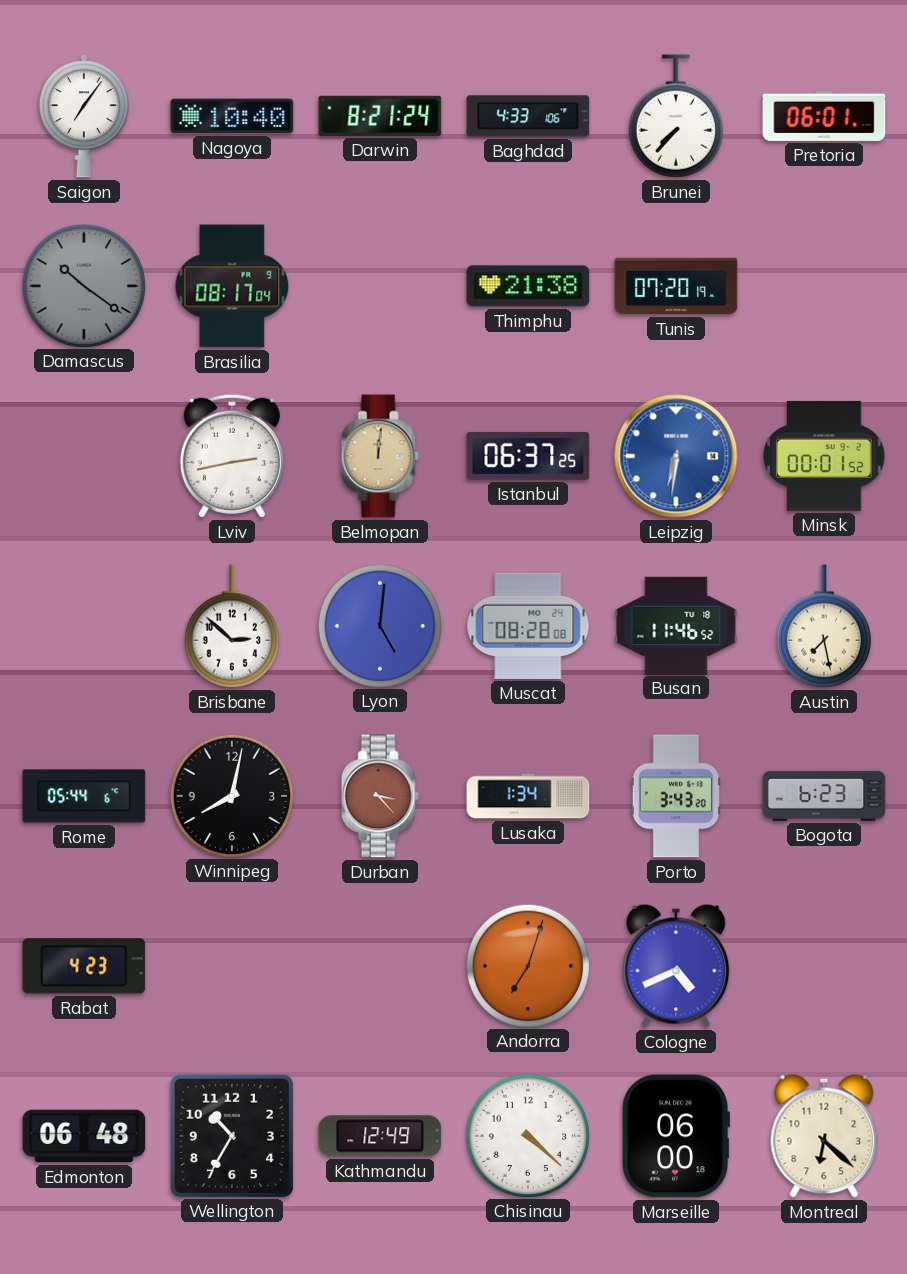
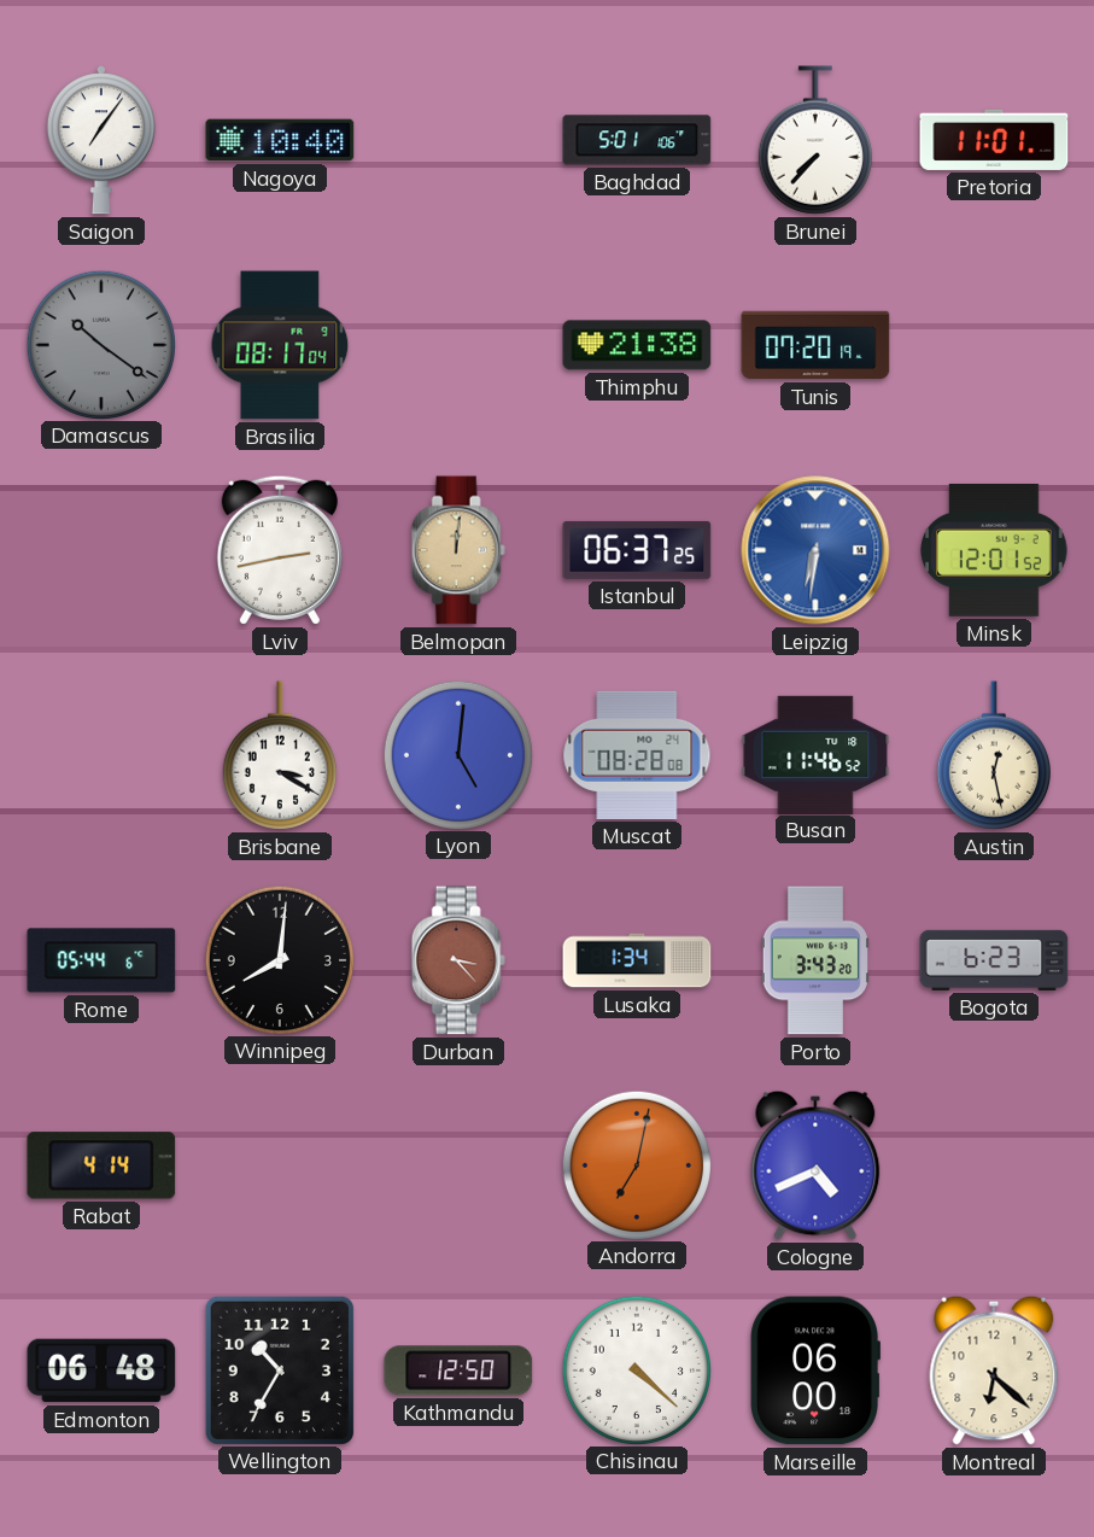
Darwin: 8:21 -> none
Baghdad: 4:33 -> 5:01
Pretoria: 06:01 -> 11:01
Minsk: 00:01 -> 12:01
Brisbane: 2:52 -> 3:20
Austin: 7:28 -> 12:28
Winnipeg: 8:02 -> 8:01
Rabat: 4:23 -> 4:14
Andorra: 7:03 -> 7:02
Kathmandu: 12:49 -> 12:50
